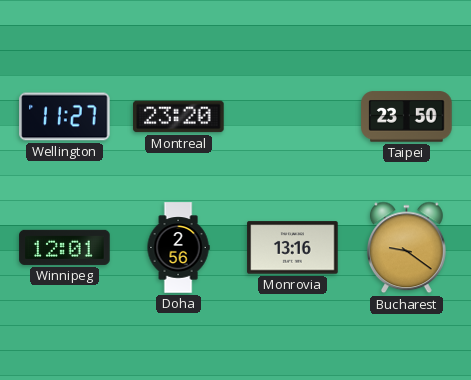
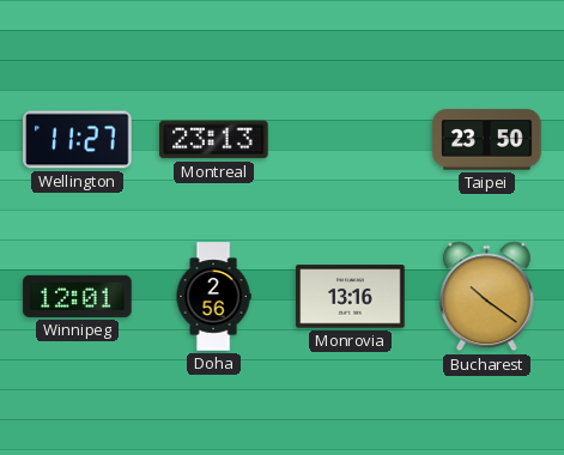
Montreal: 23:20 -> 23:13
Bucharest: 9:21 -> 10:21
